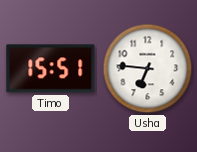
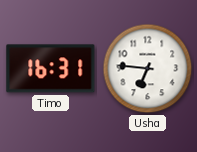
Timo: 15:51 -> 16:31
